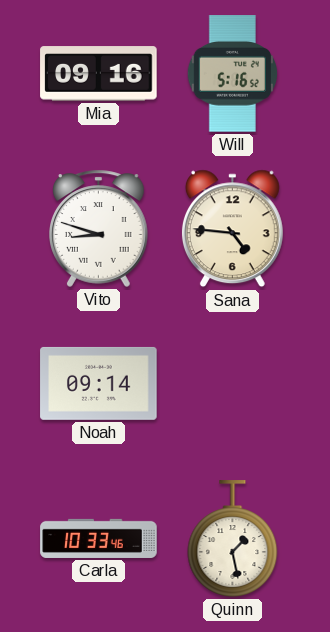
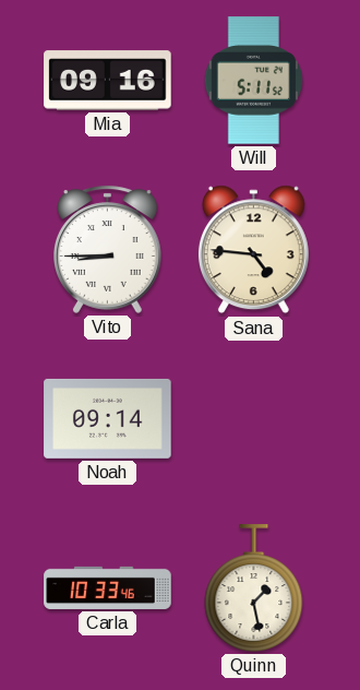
Will: 5:16 -> 5:11
Vito: 8:48 -> 8:45
